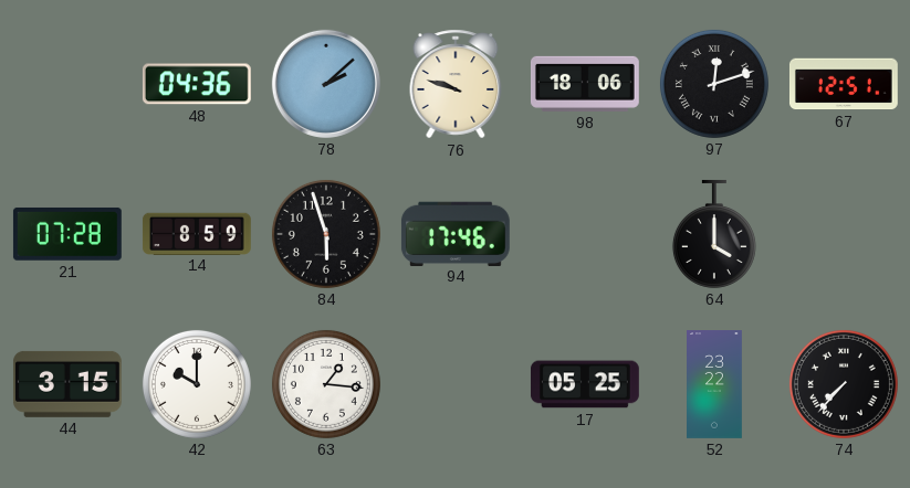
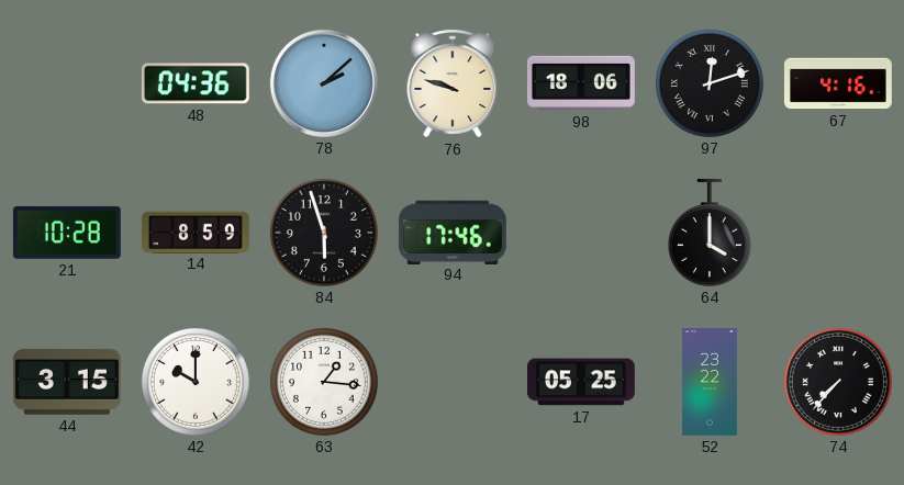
67: 12:51 -> 4:16
21: 07:28 -> 10:28
